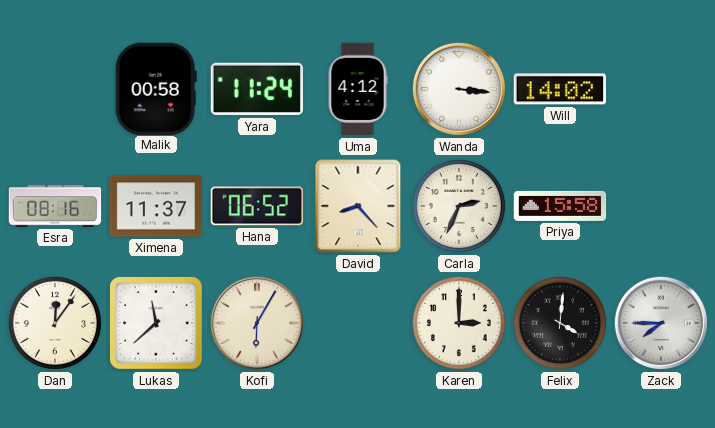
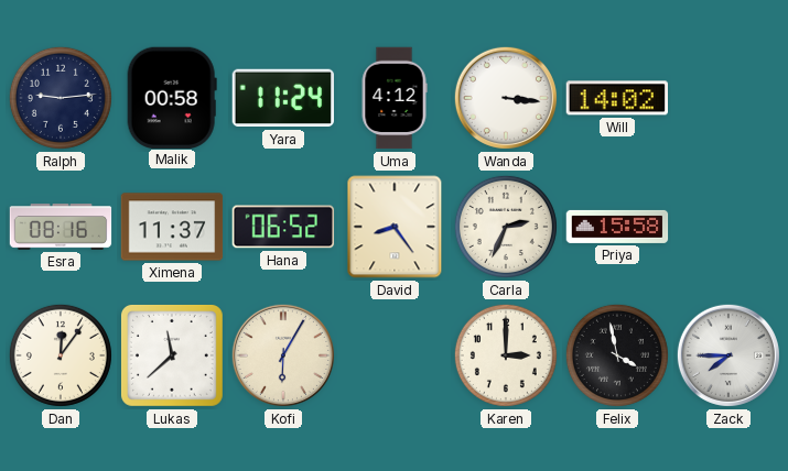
Ralph: none -> 9:14
David: 8:23 -> 8:24
Felix: 4:01 -> 3:58
